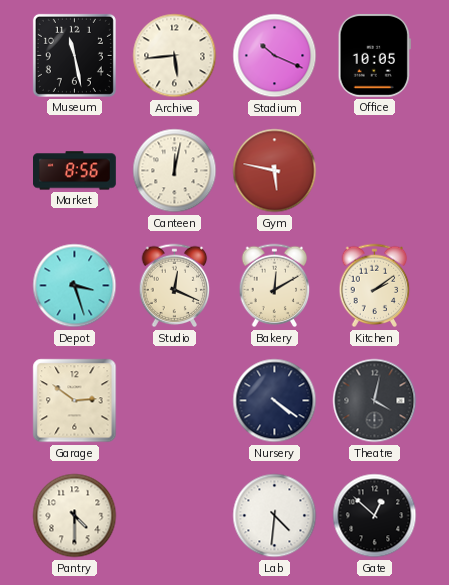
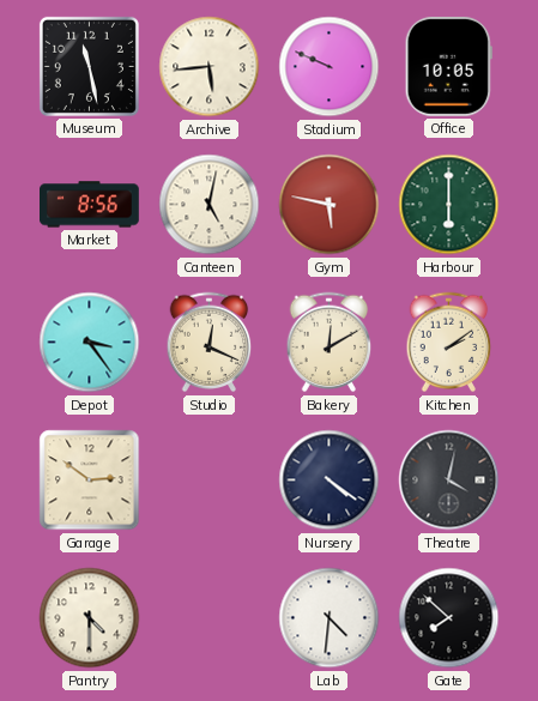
Stadium: 10:19 -> 9:49
Canteen: 12:02 -> 5:02
Harbour: none -> 6:00
Depot: 3:27 -> 3:24
Gate: 12:52 -> 7:52
